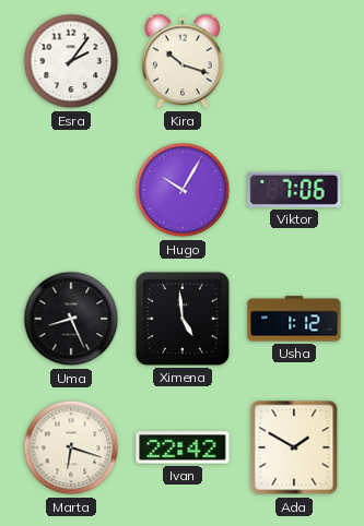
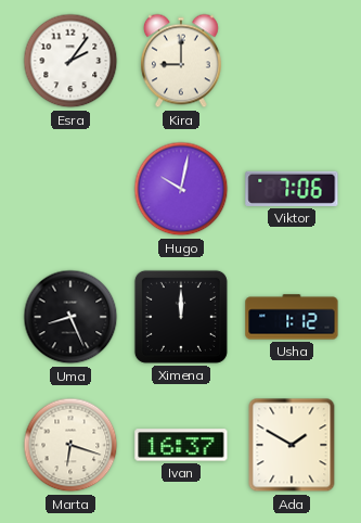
Kira: 10:18 -> 9:00
Hugo: 10:05 -> 10:02
Ximena: 4:59 -> 12:00
Ivan: 22:42 -> 16:37
